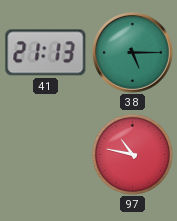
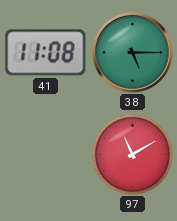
41: 21:13 -> 11:08
97: 10:47 -> 11:10
